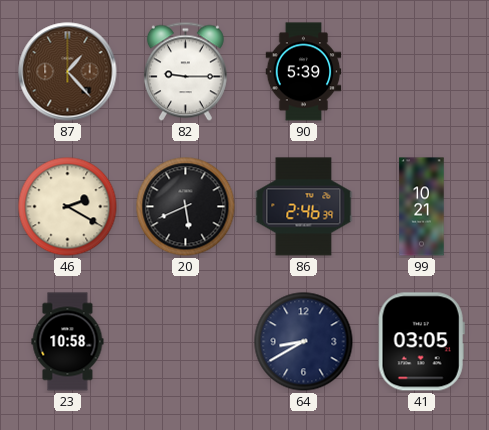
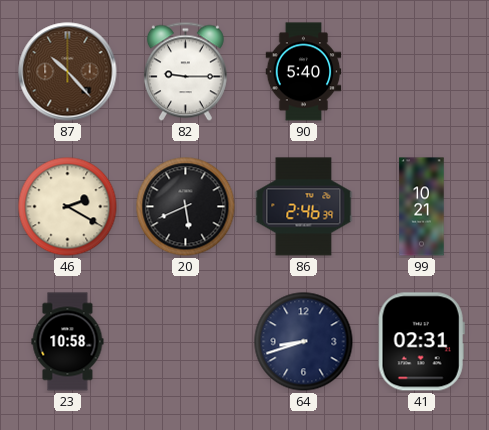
87: 1:23 -> 10:23
90: 5:39 -> 5:40
64: 8:40 -> 8:42
41: 03:05 -> 02:31
